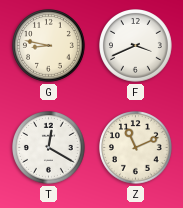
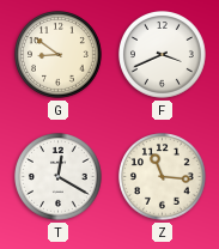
G: 8:47 -> 8:51
Z: 11:11 -> 11:16
